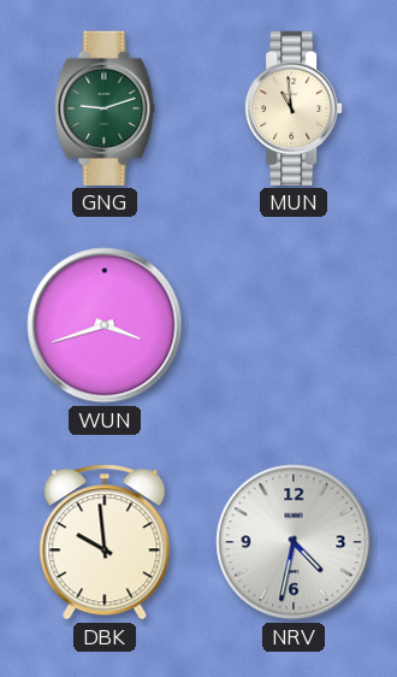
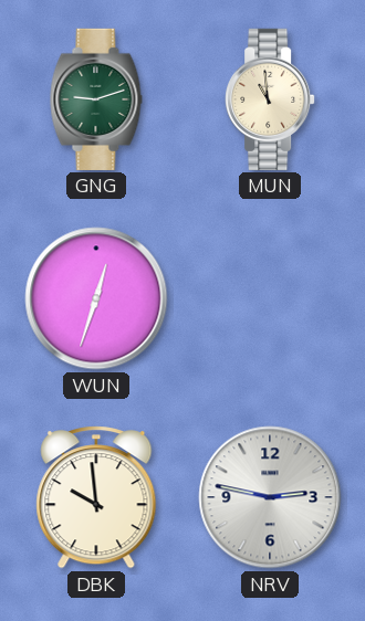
WUN: 3:42 -> 12:33
NRV: 4:32 -> 2:47
